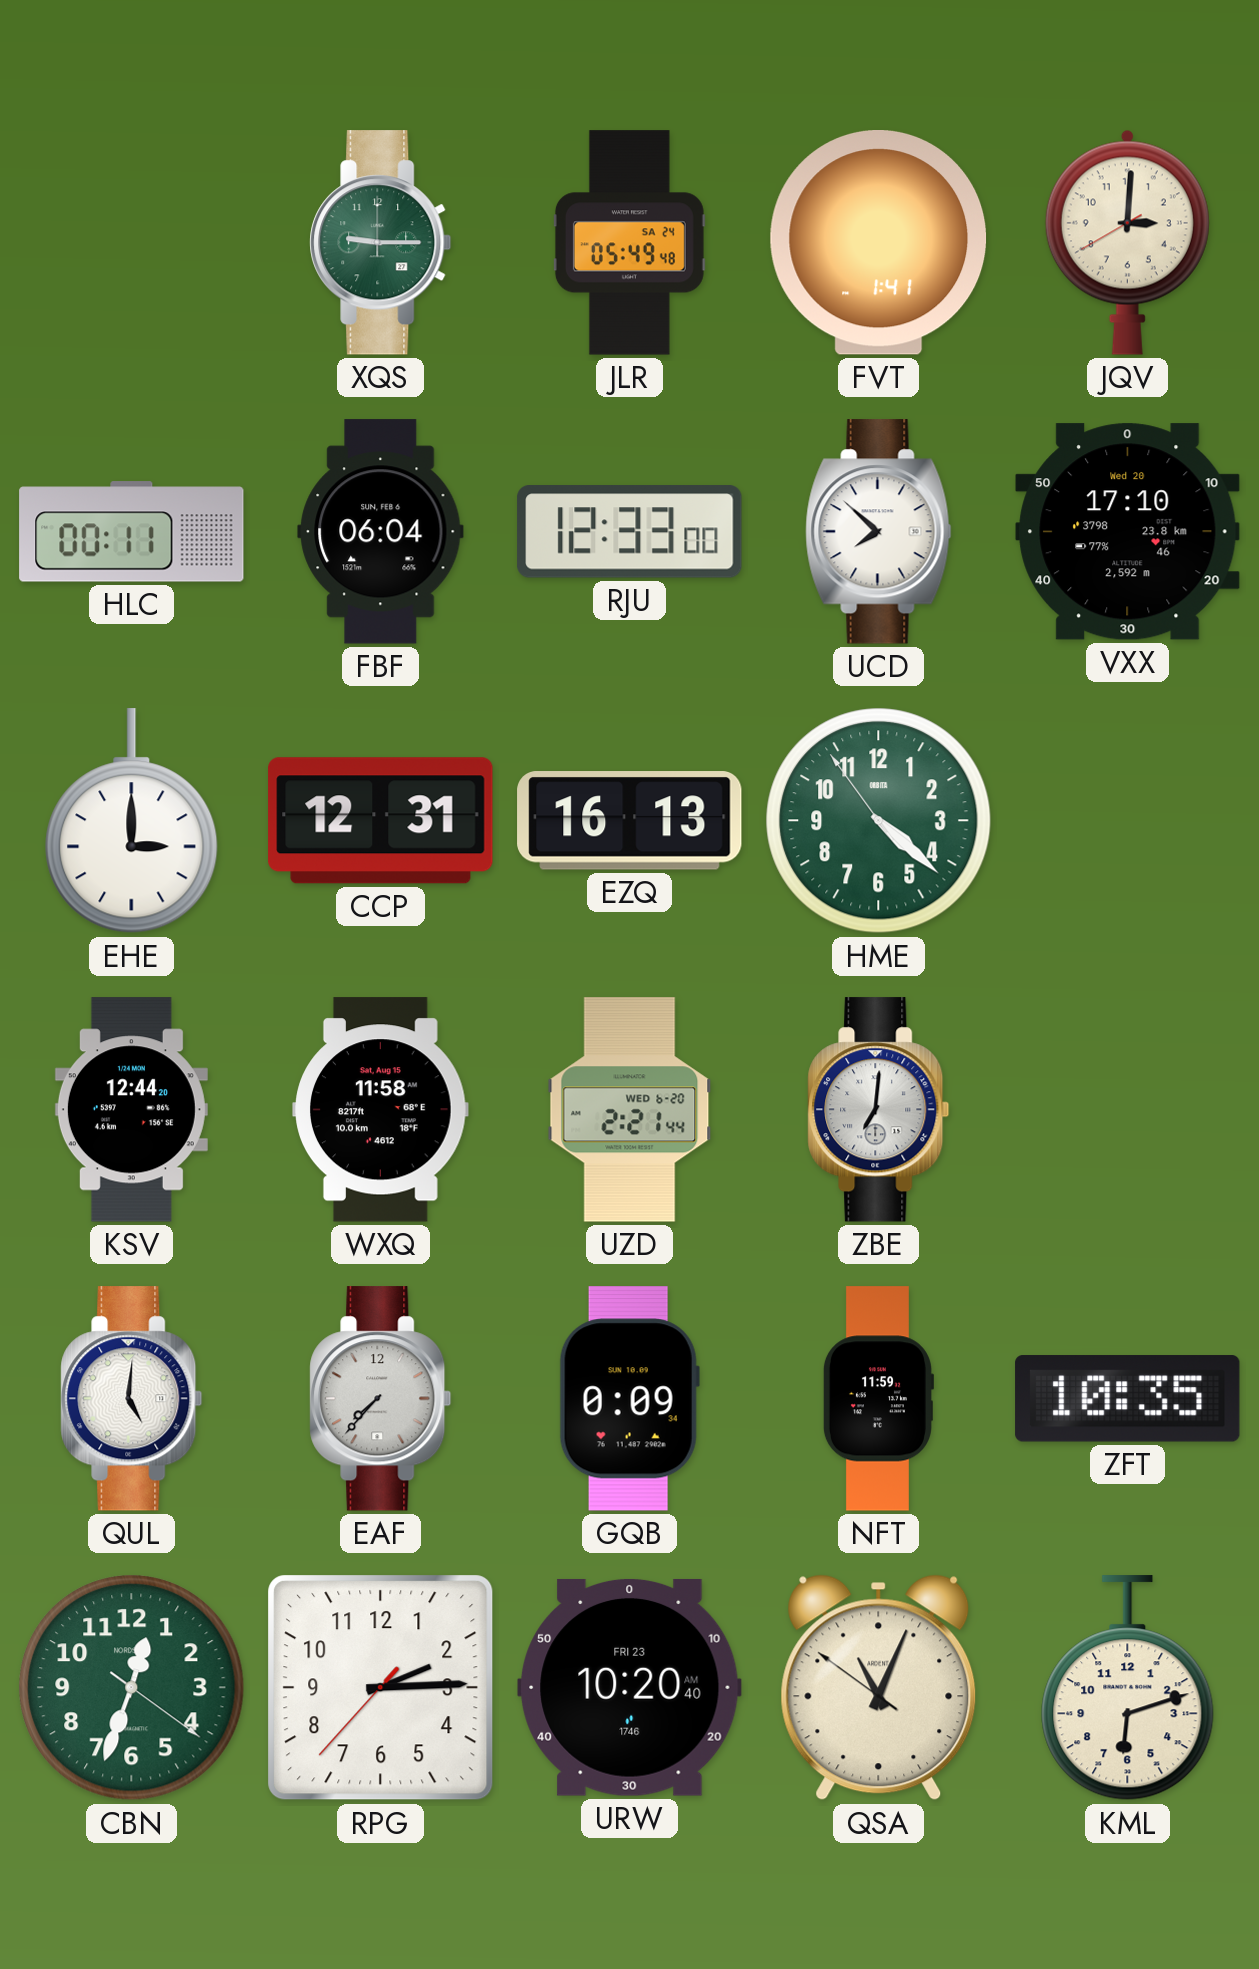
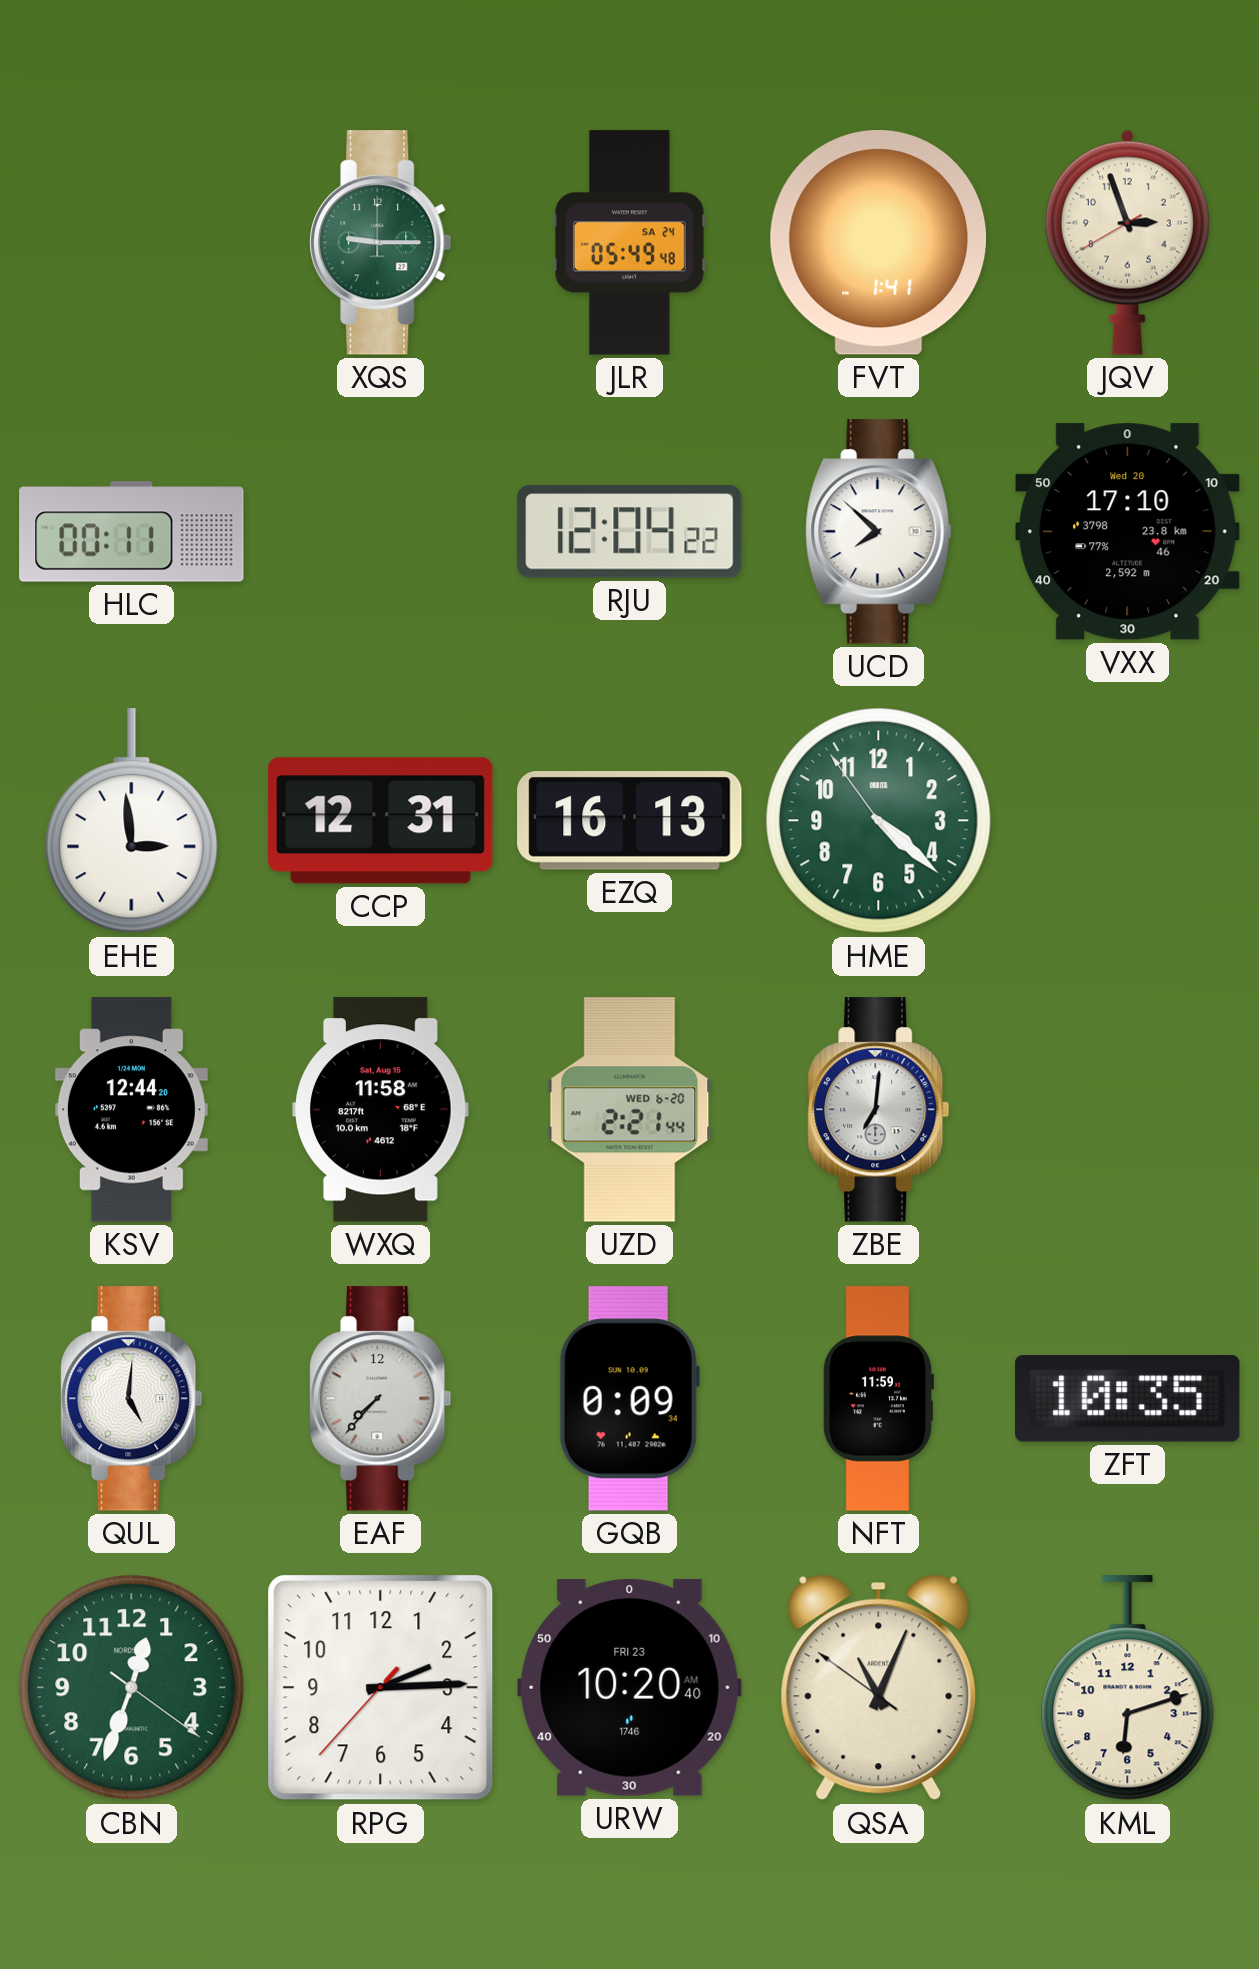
JQV: 3:00 -> 2:56
FBF: 06:04 -> none
RJU: 12:33 -> 12:04
EHE: 3:00 -> 2:59
